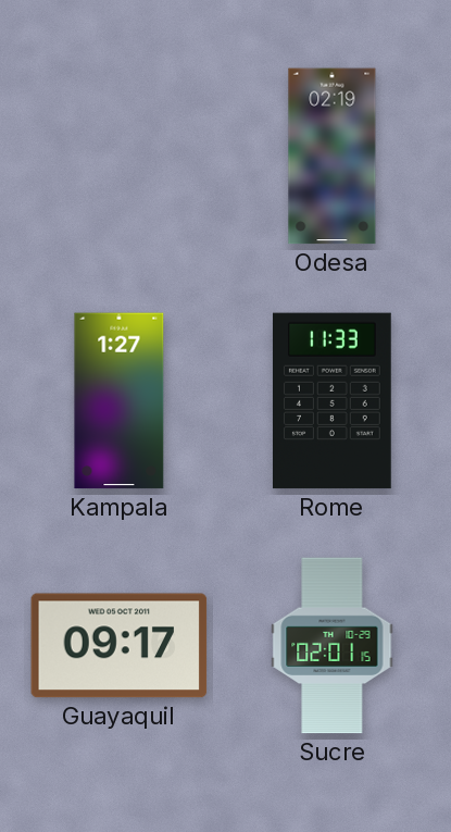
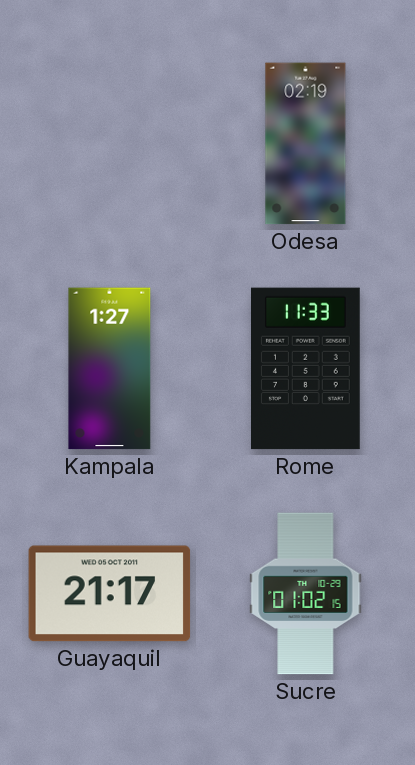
Guayaquil: 09:17 -> 21:17
Sucre: 02:01 -> 01:02
